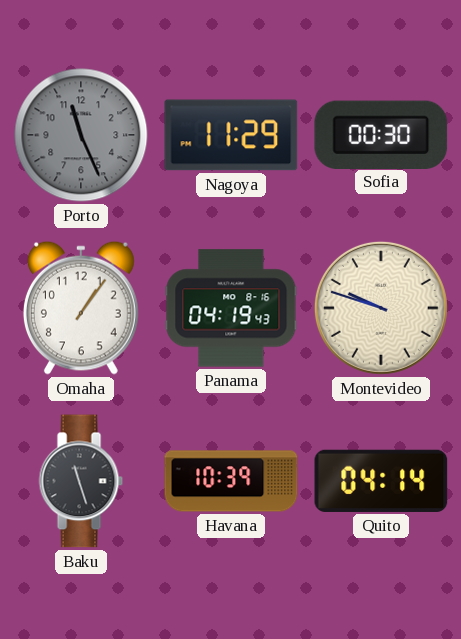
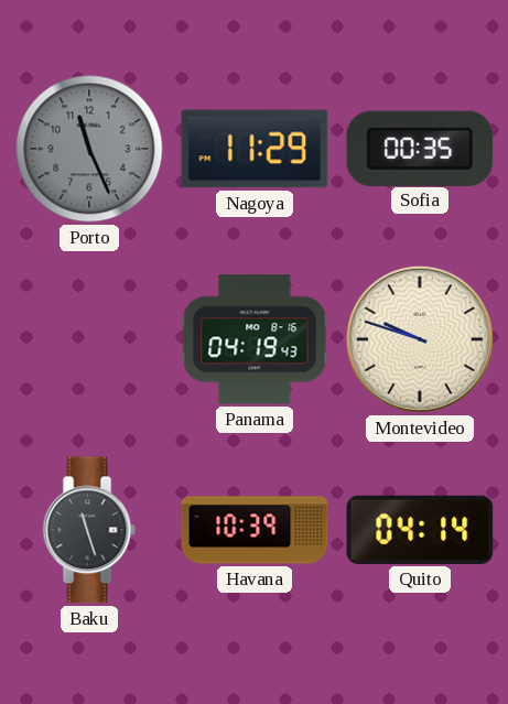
Sofia: 00:30 -> 00:35
Omaha: 1:06 -> none
